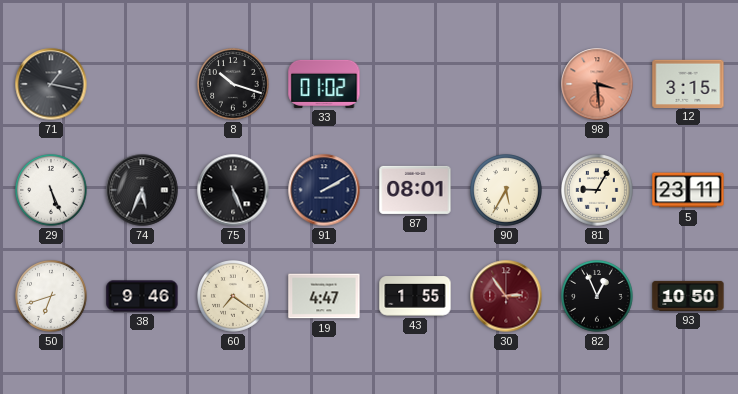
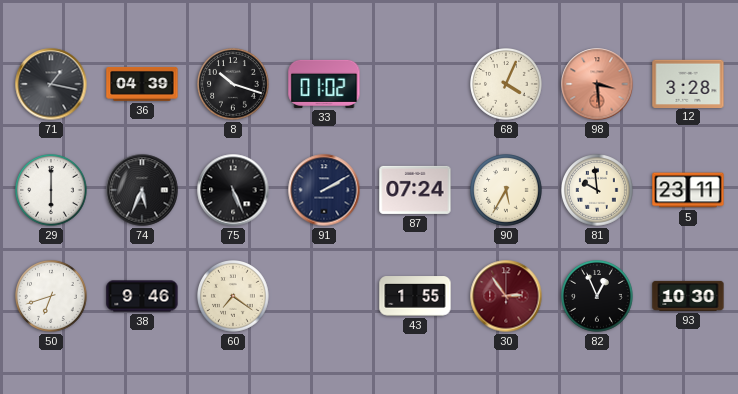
36: none -> 04:39
68: none -> 4:04
12: 3:15 -> 3:28
29: 5:26 -> 6:00
87: 08:01 -> 07:24
81: 9:05 -> 9:59
19: 4:47 -> none
93: 10:50 -> 10:30
